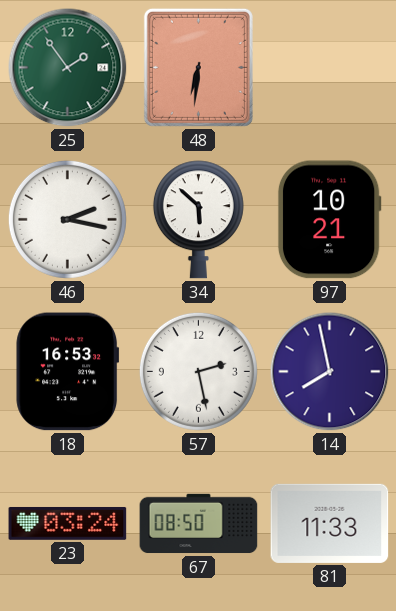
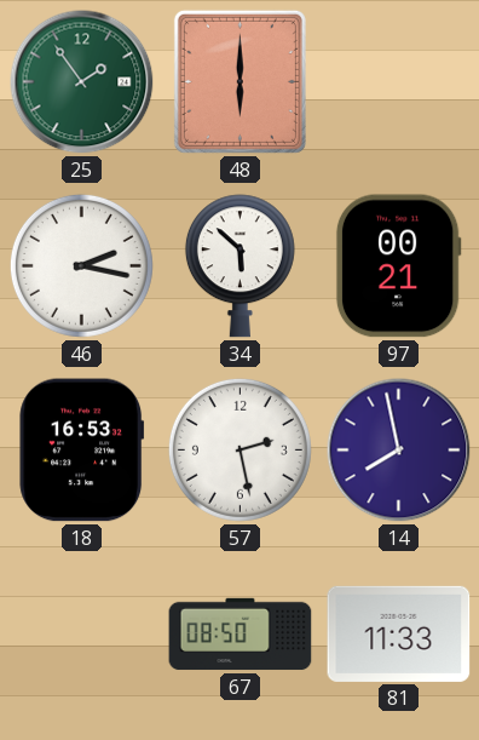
48: 6:31 -> 6:00
97: 10:21 -> 00:21
23: 03:24 -> none
